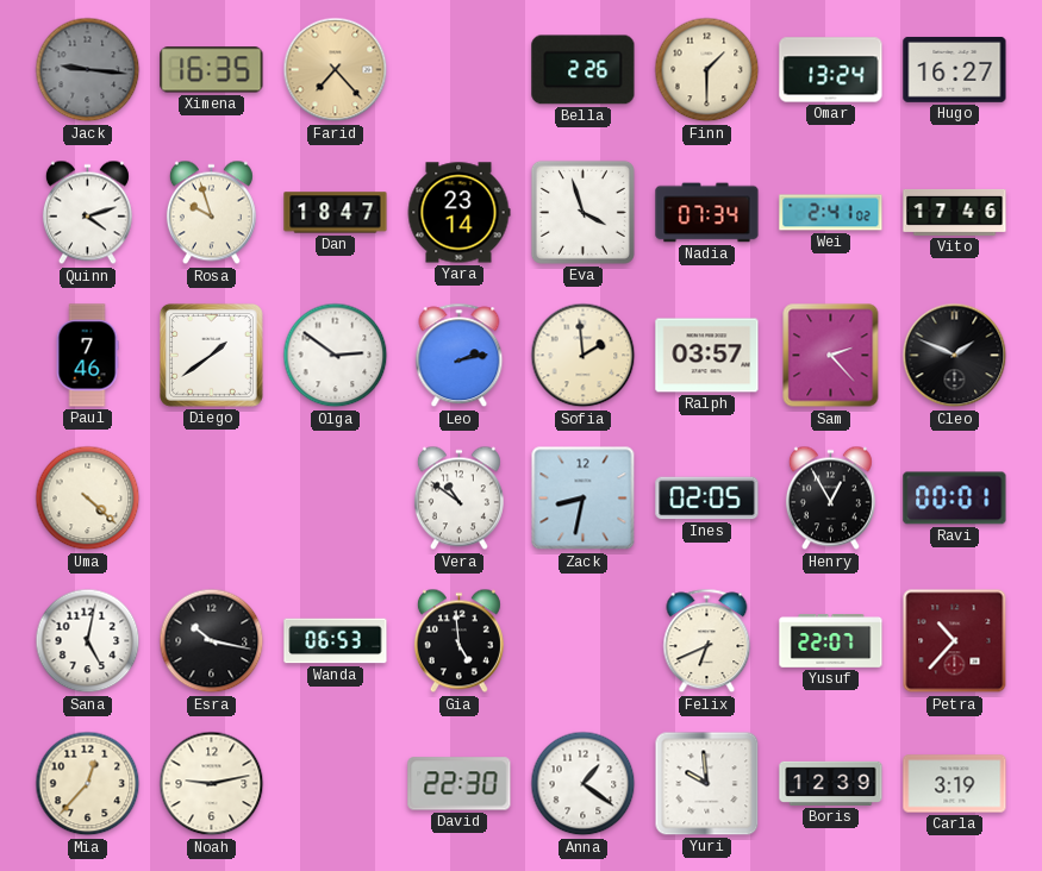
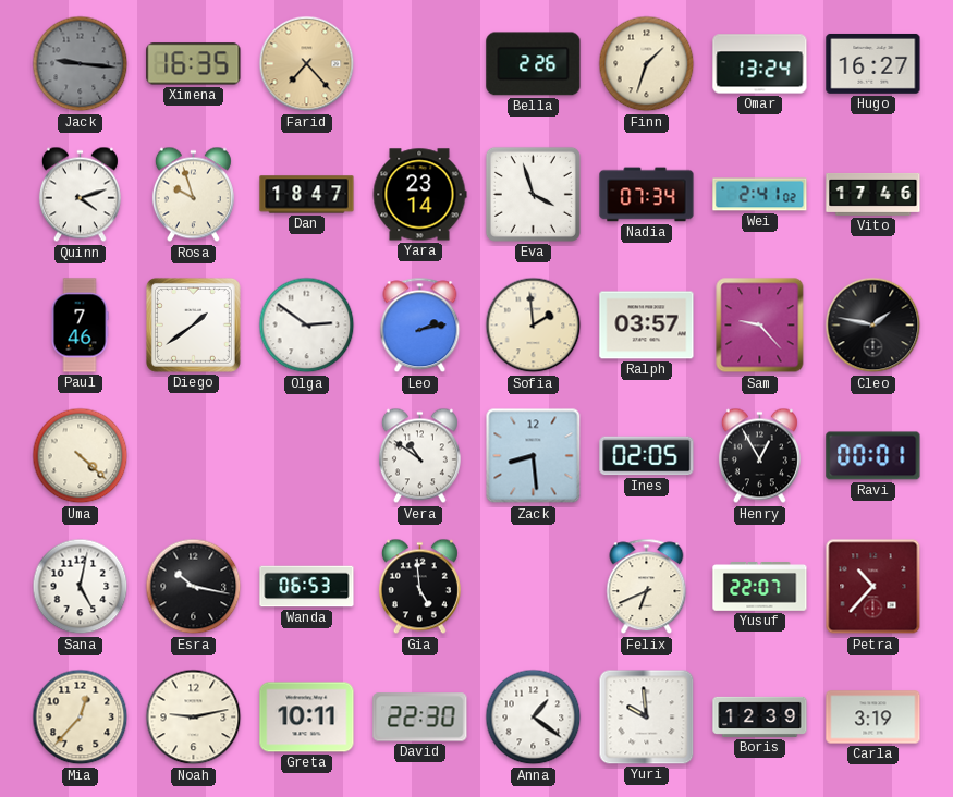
Finn: 1:30 -> 1:33
Sam: 2:23 -> 9:23
Cleo: 1:49 -> 1:47
Zack: 8:32 -> 8:29
Greta: none -> 10:11
